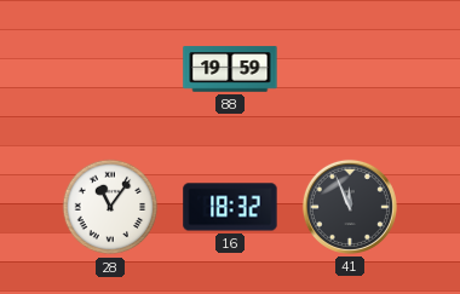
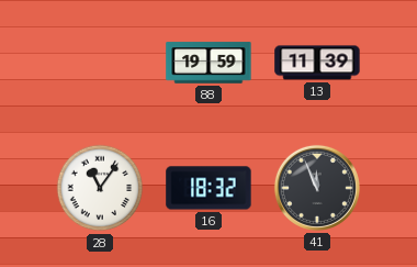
13: none -> 11:39
